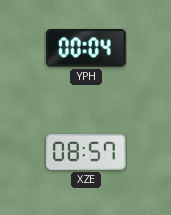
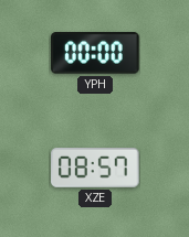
YPH: 00:04 -> 00:00
